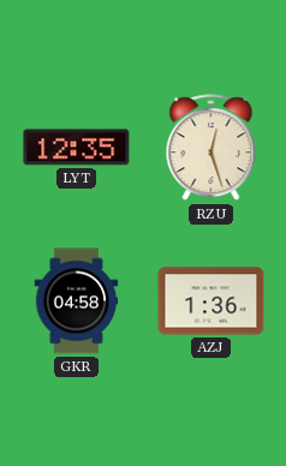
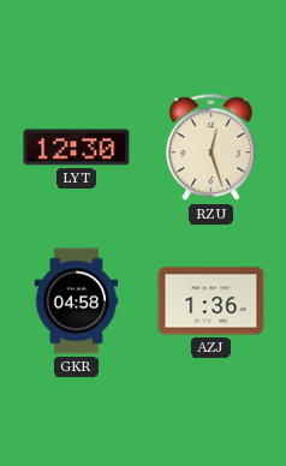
LYT: 12:35 -> 12:30
